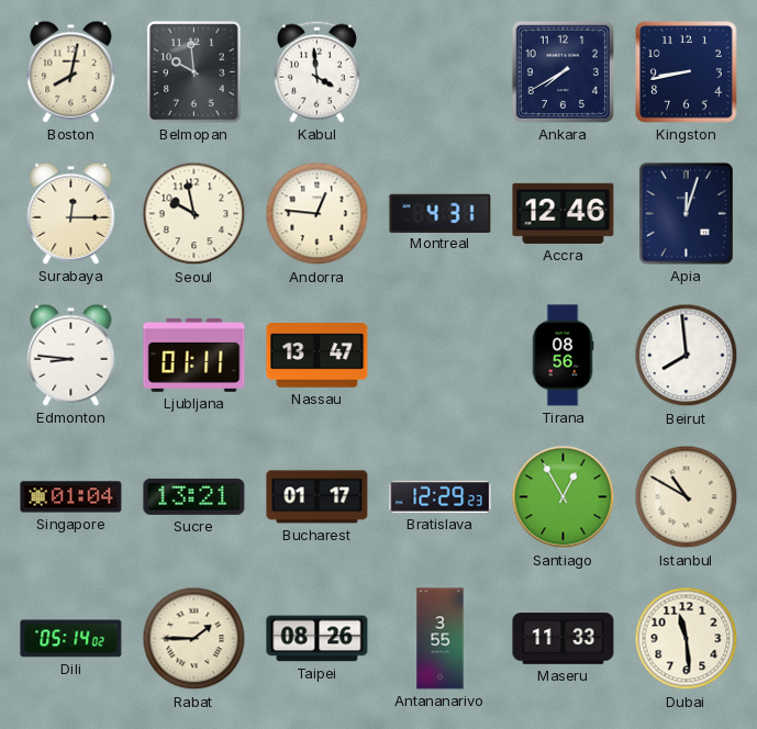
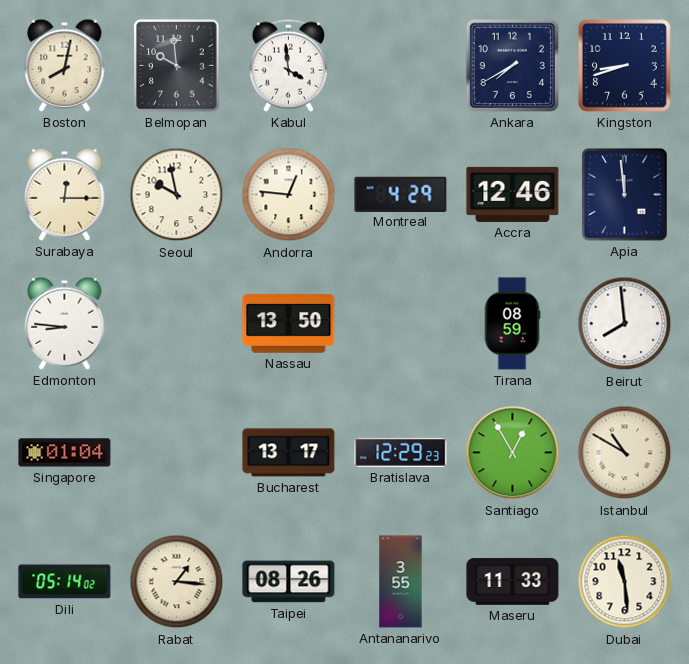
Kingston: 8:43 -> 8:42
Montreal: 4:31 -> 4:29
Apia: 12:03 -> 11:59
Ljubljana: 01:11 -> none
Nassau: 13:47 -> 13:50
Tirana: 08:56 -> 08:59
Sucre: 13:21 -> none
Bucharest: 01:17 -> 13:17
Rabat: 1:45 -> 1:16
